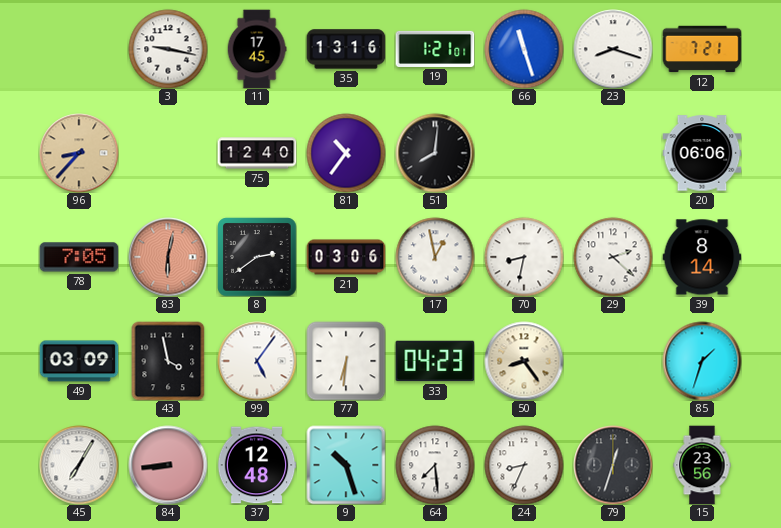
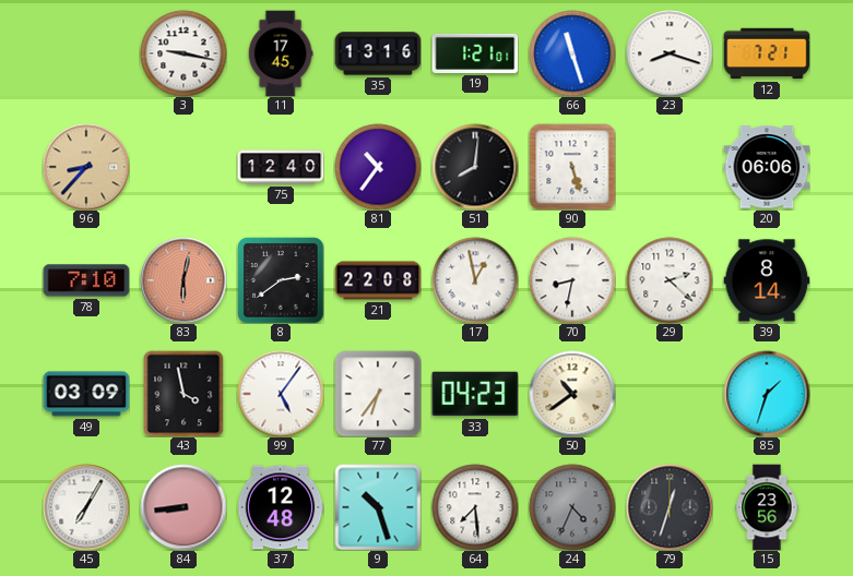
90: none -> 5:27
78: 7:05 -> 7:10
21: 03:06 -> 22:08
77: 6:31 -> 6:36
50: 8:24 -> 10:39
24: 8:34 -> 4:34
24 dial: white -> grey
